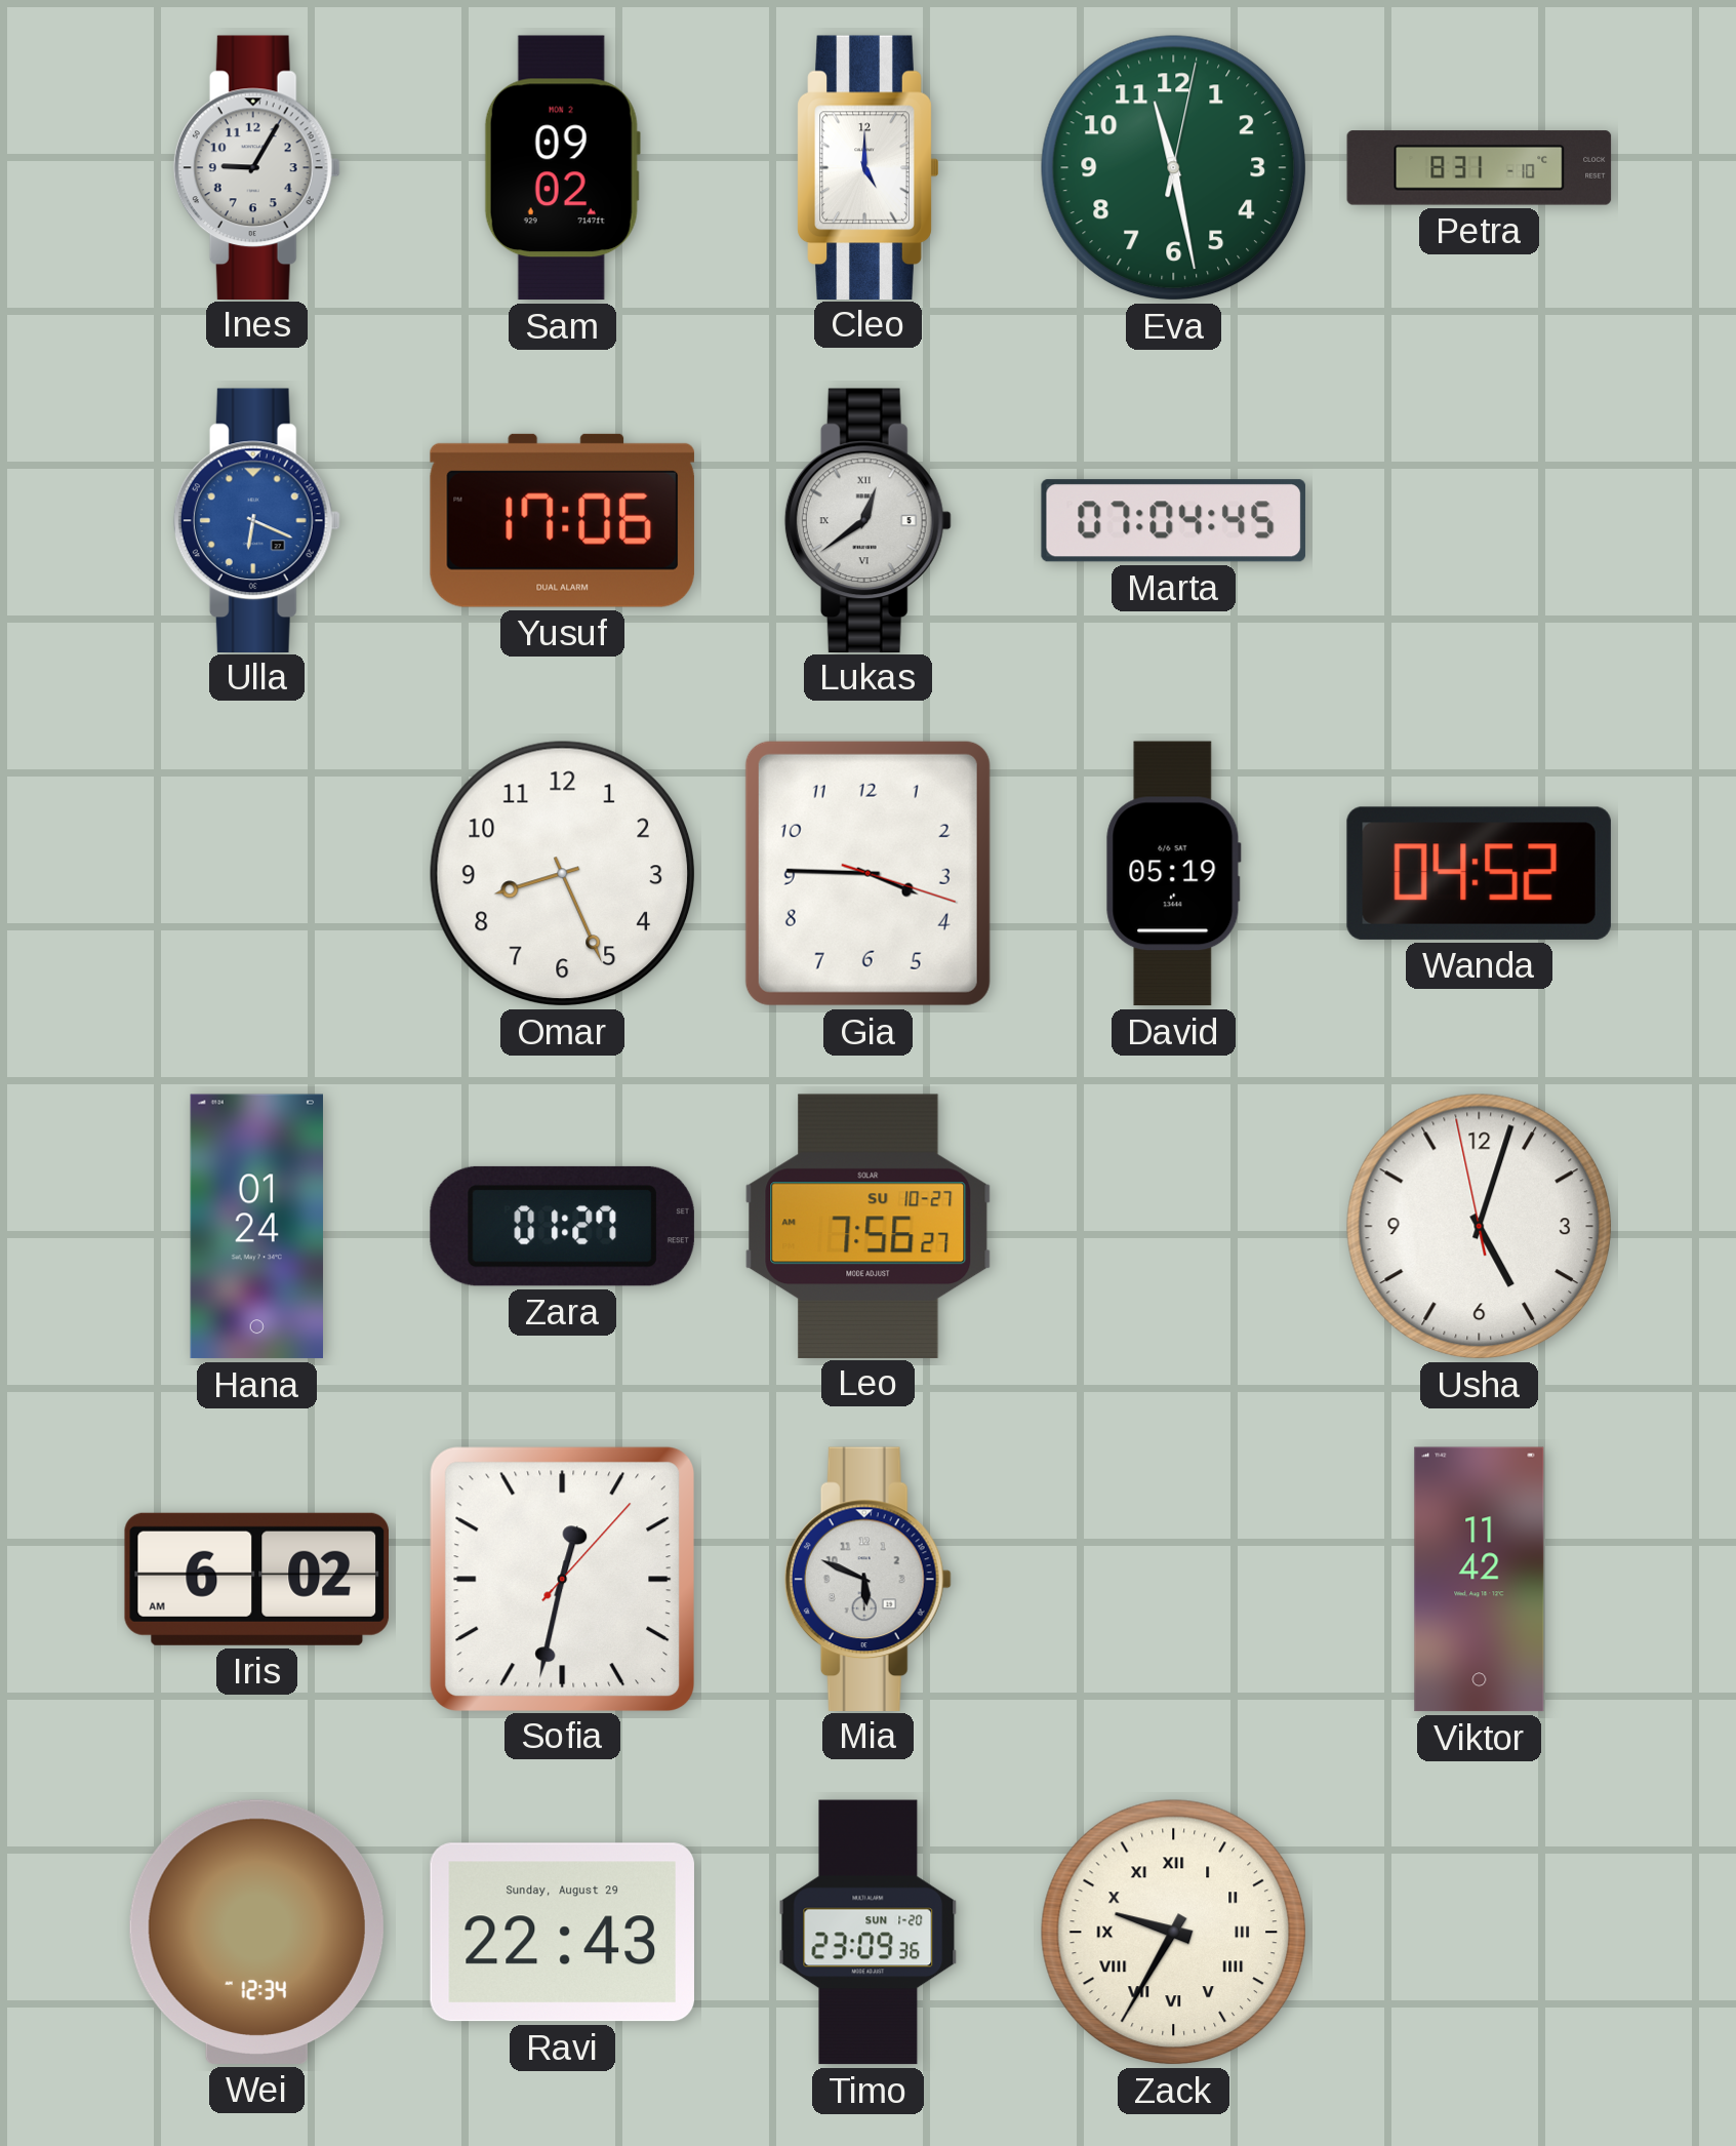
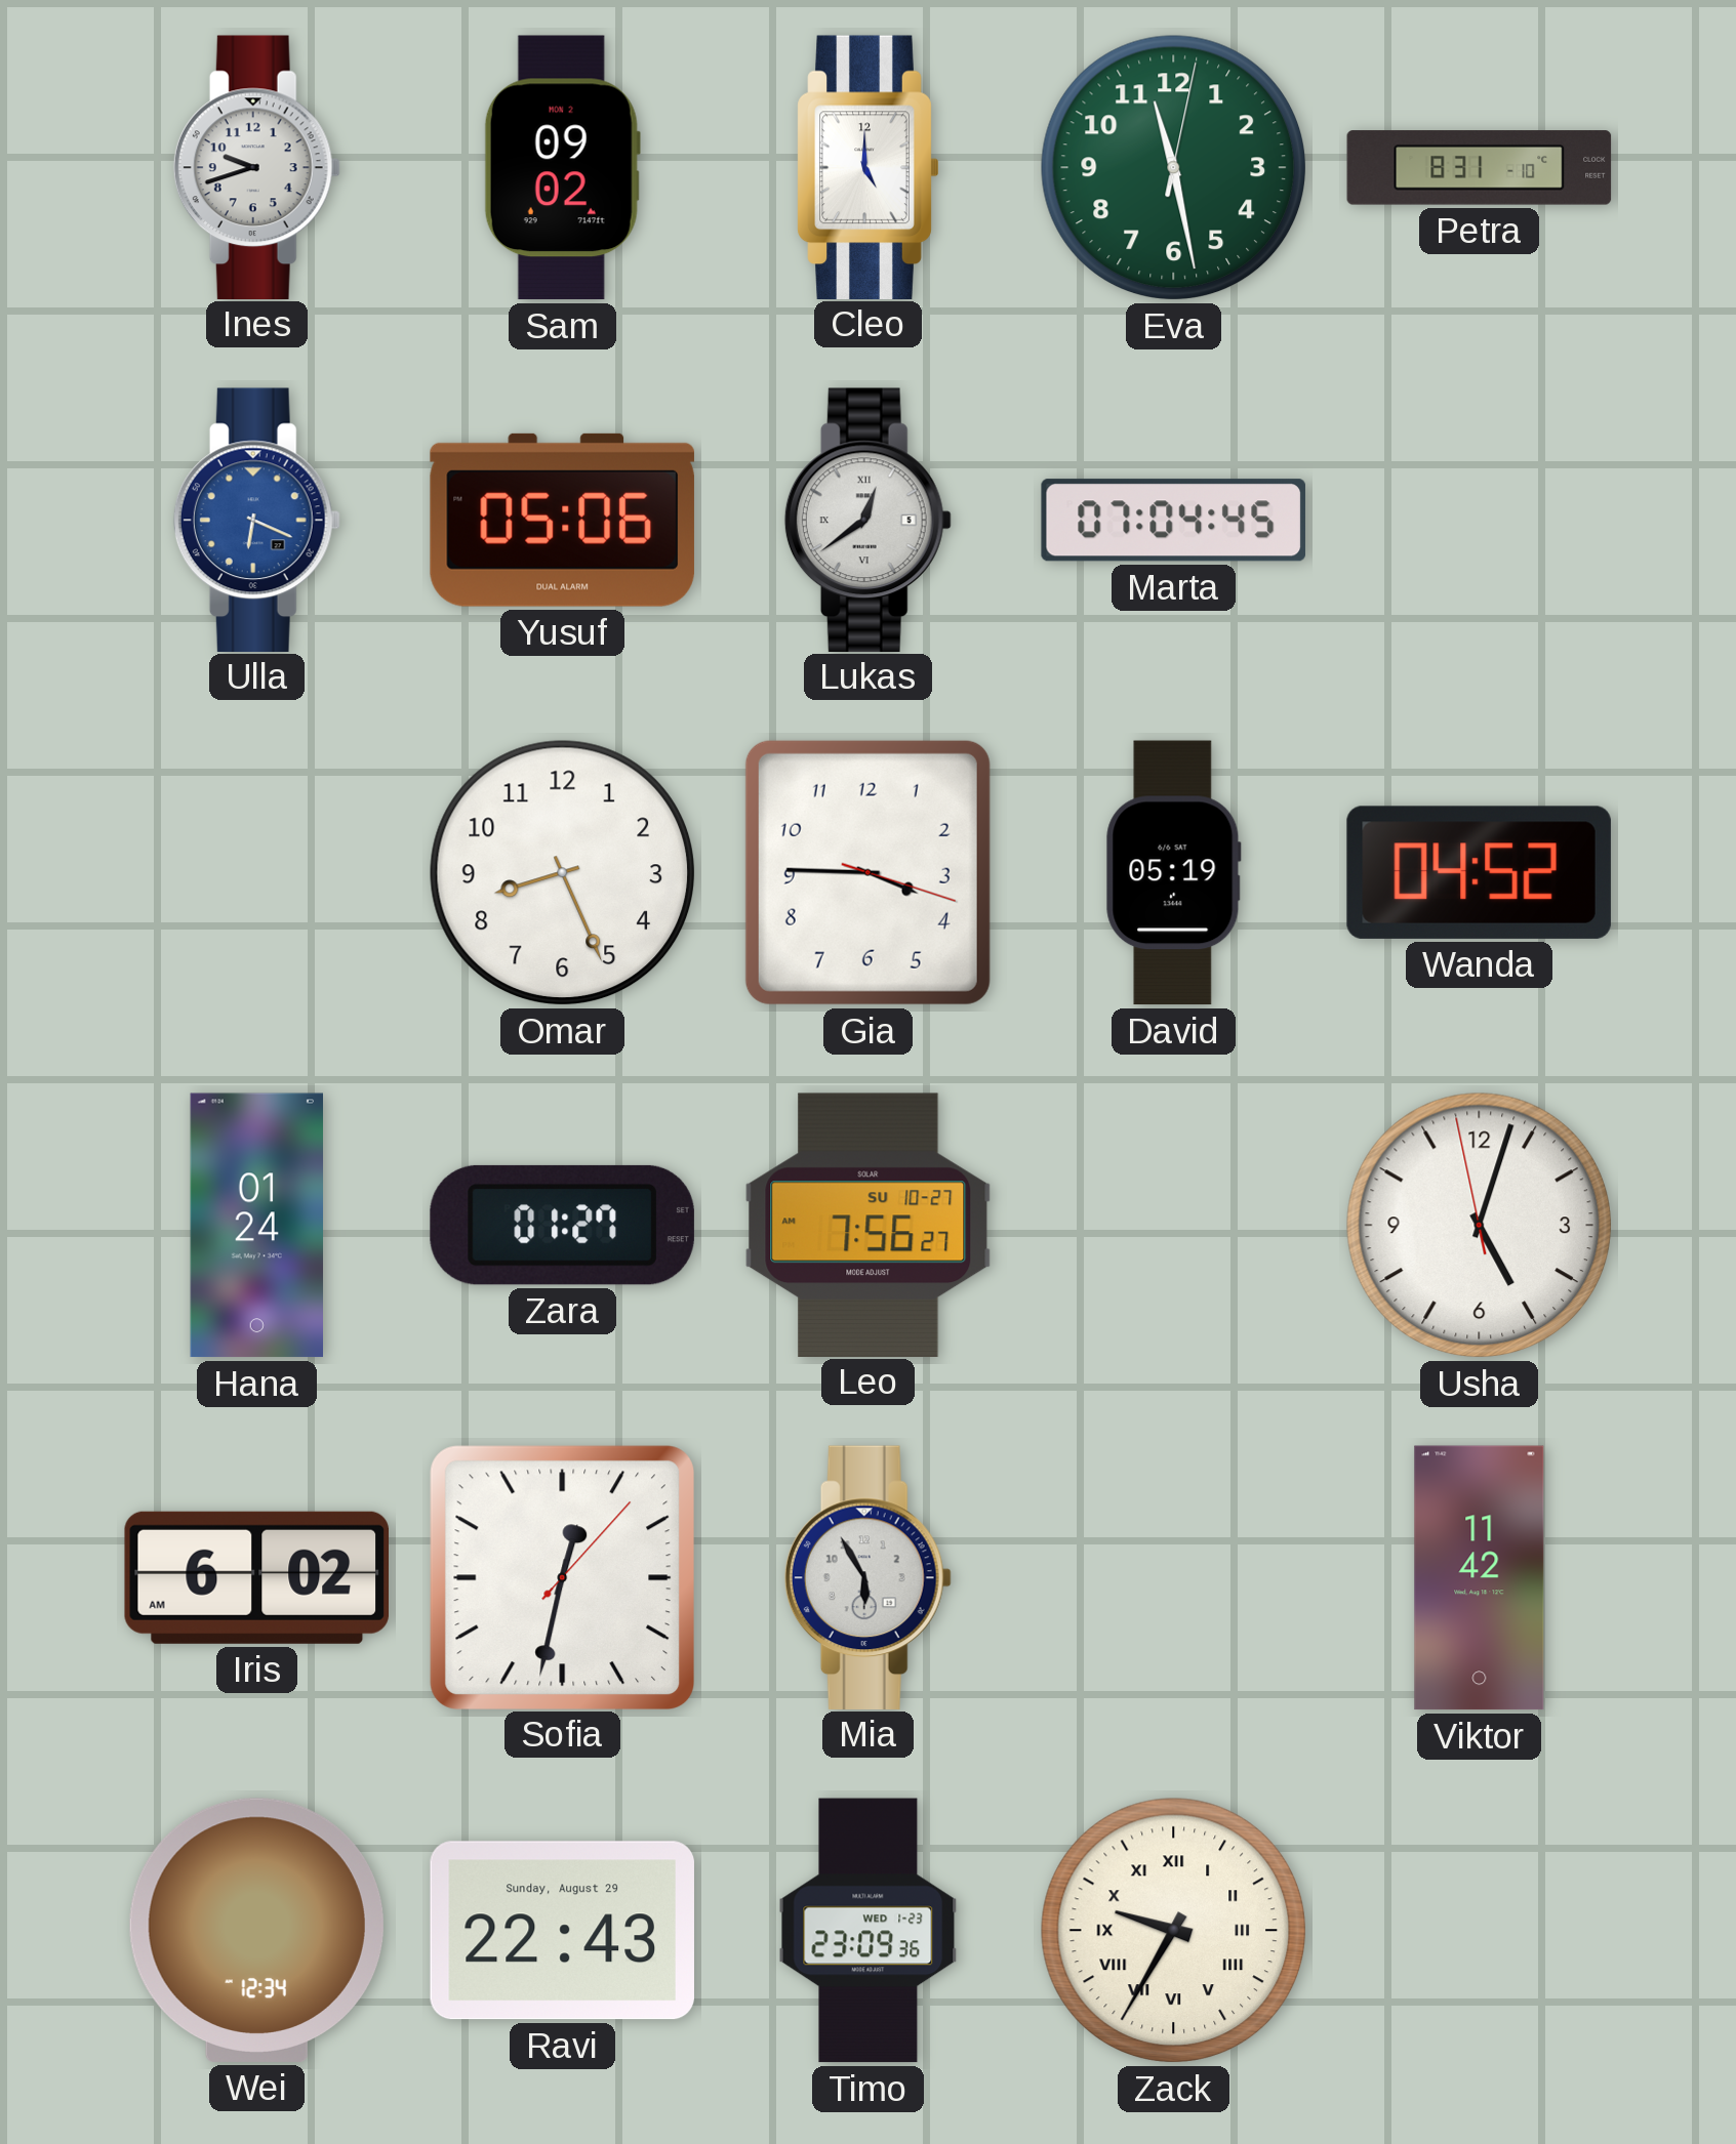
Ines: 9:05 -> 9:42
Yusuf: 17:06 -> 05:06
Mia: 5:49 -> 5:55
Timo date: SUN 1-20 -> WED 1-23
